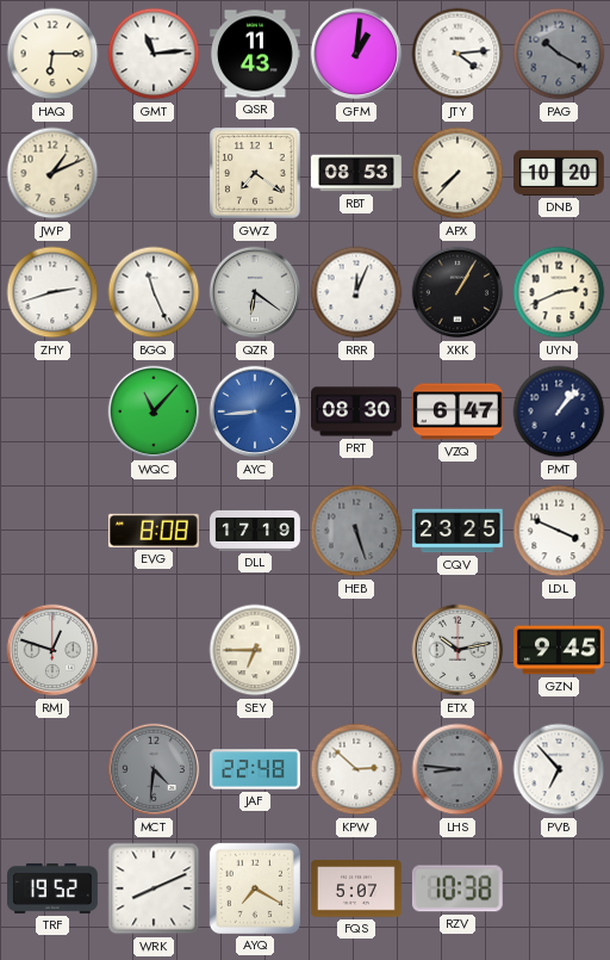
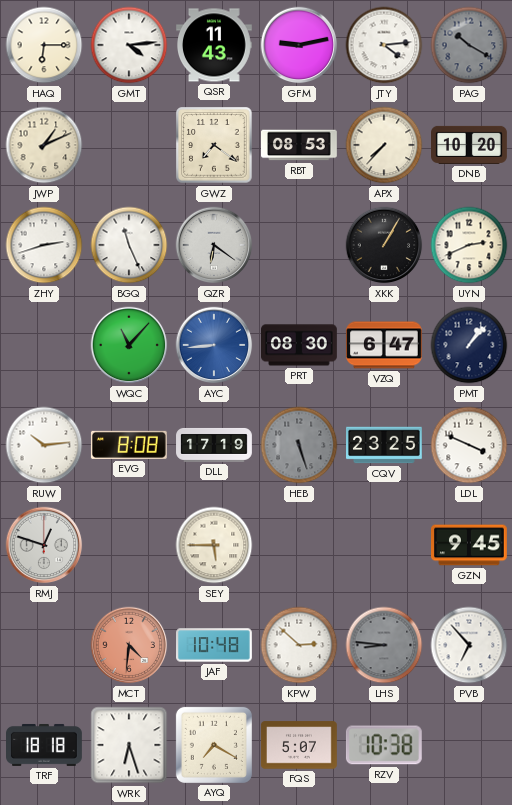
GMT: 11:14 -> 4:14
GFM: 1:01 -> 9:13
RRR: 12:04 -> none
RUW: none -> 10:14
SEY: 6:45 -> 5:45
ETX: 10:13 -> none
MCT dial: grey -> salmon
JAF: 22:48 -> 10:48
TRF: 19:52 -> 18:18
WRK: 8:11 -> 6:27
